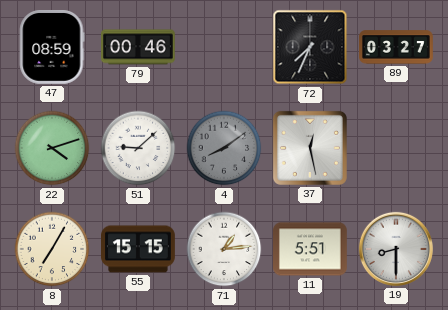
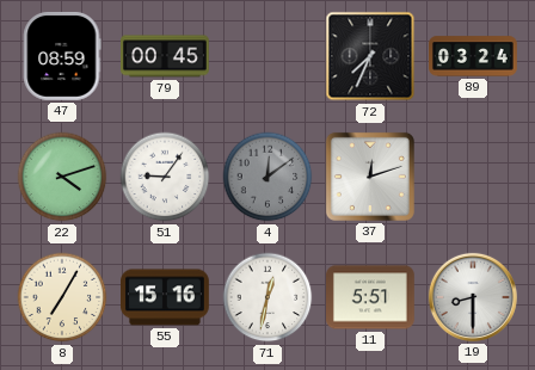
79: 00:46 -> 00:45
89: 03:27 -> 03:24
51: 9:08 -> 9:06
4: 8:09 -> 12:09
37: 12:28 -> 12:12
55: 15:15 -> 15:16
71: 1:14 -> 12:32
